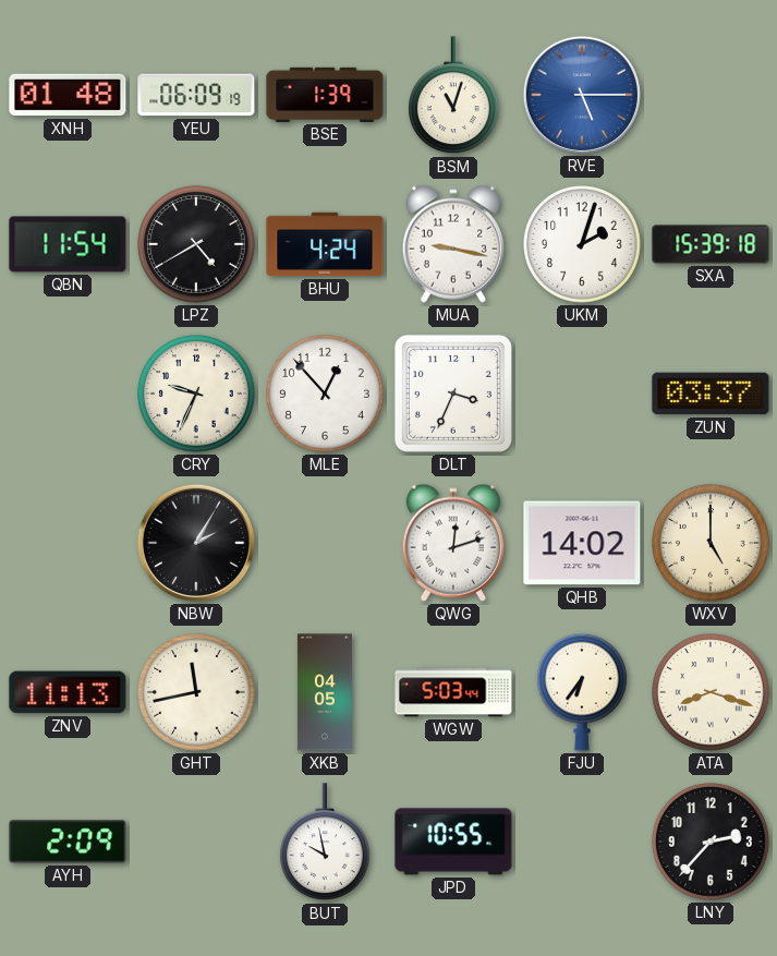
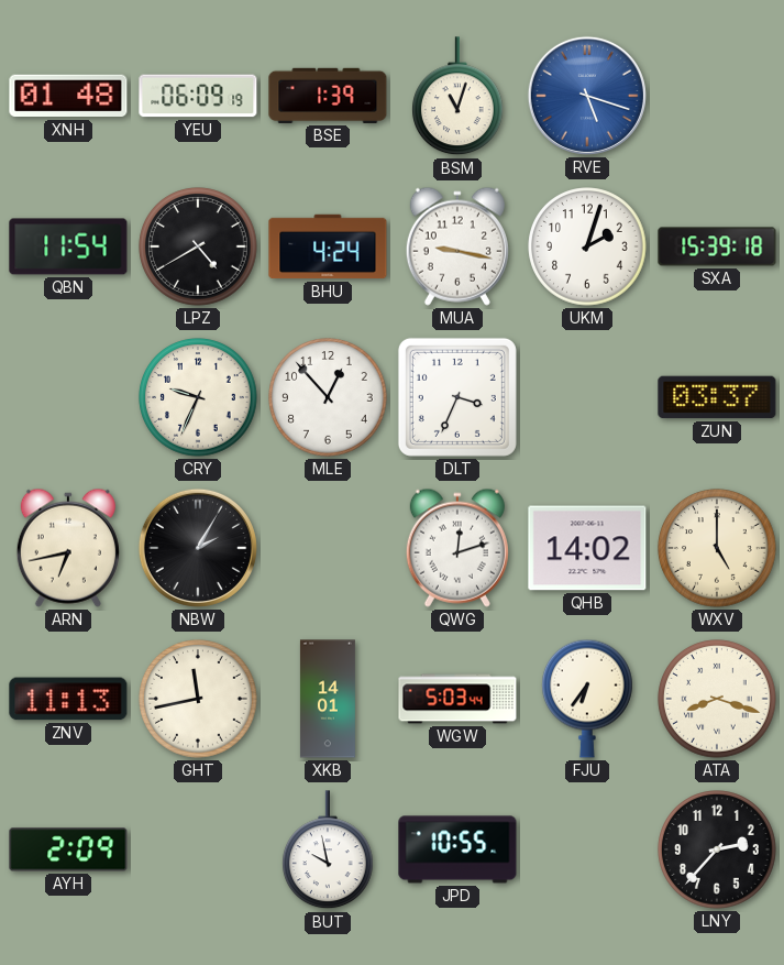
RVE: 5:15 -> 5:18
ARN: none -> 6:43
XKB: 04:05 -> 14:01
